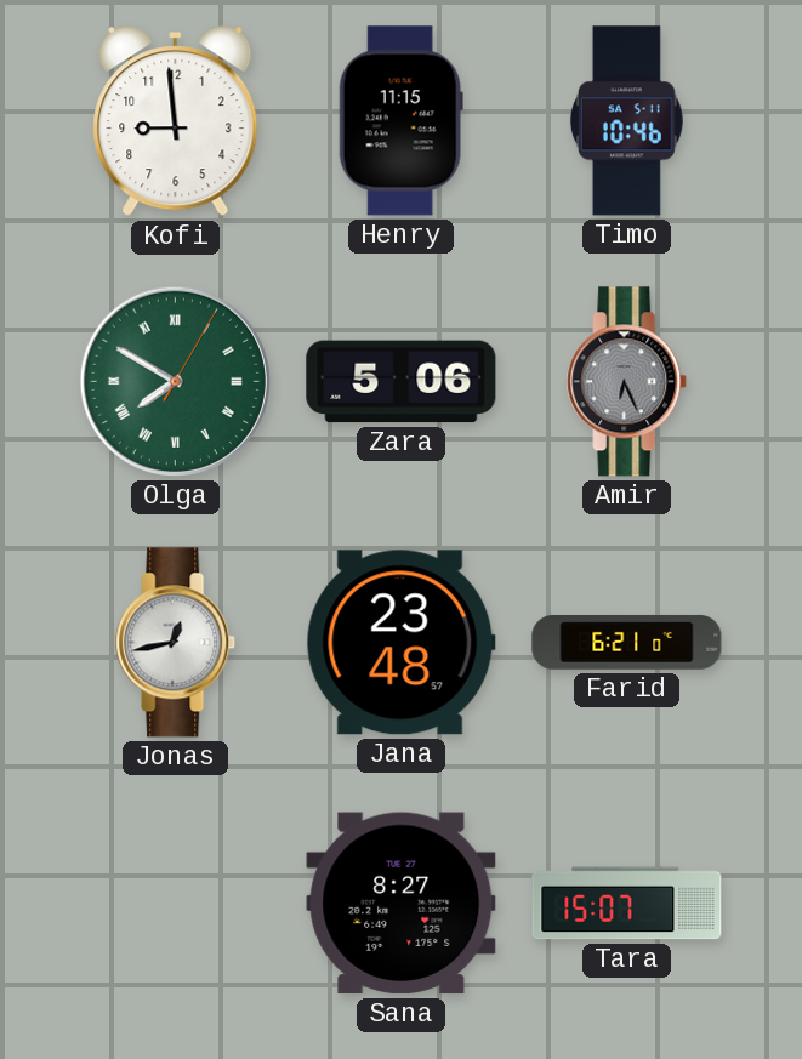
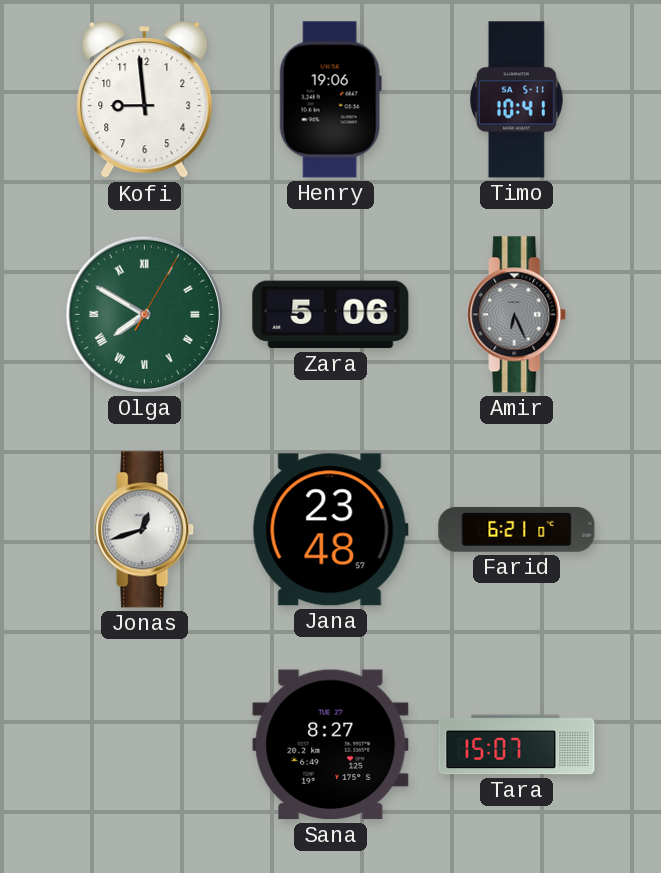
Henry: 11:15 -> 19:06
Timo: 10:46 -> 10:41
Jonas: 12:43 -> 12:42
